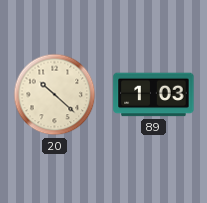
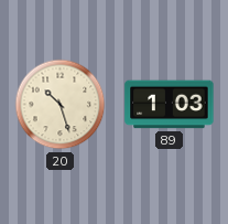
20: 10:22 -> 10:27
